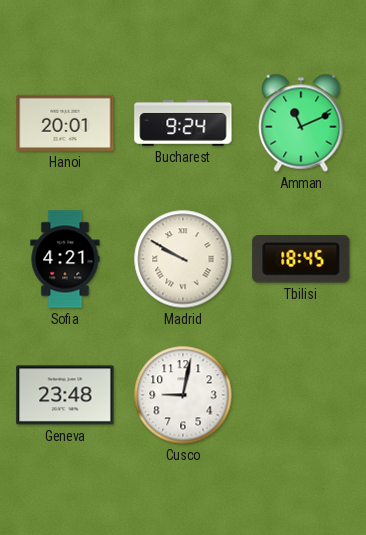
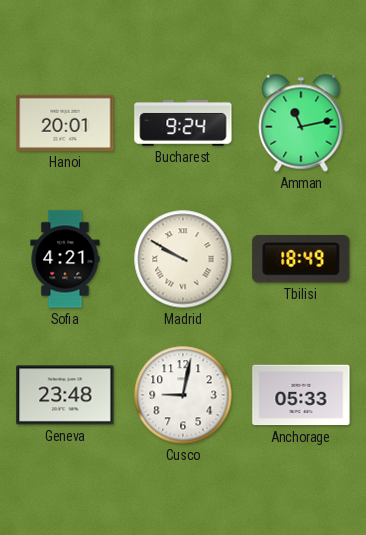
Amman: 11:11 -> 11:13
Tbilisi: 18:45 -> 18:49
Anchorage: none -> 05:33
